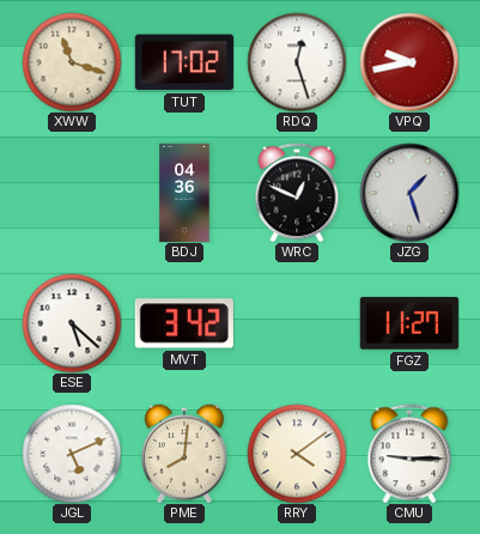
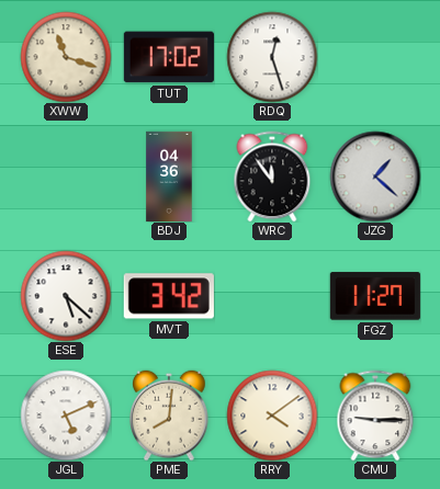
VPQ: 9:43 -> none
WRC: 12:49 -> 11:54
JZG: 1:27 -> 1:22
